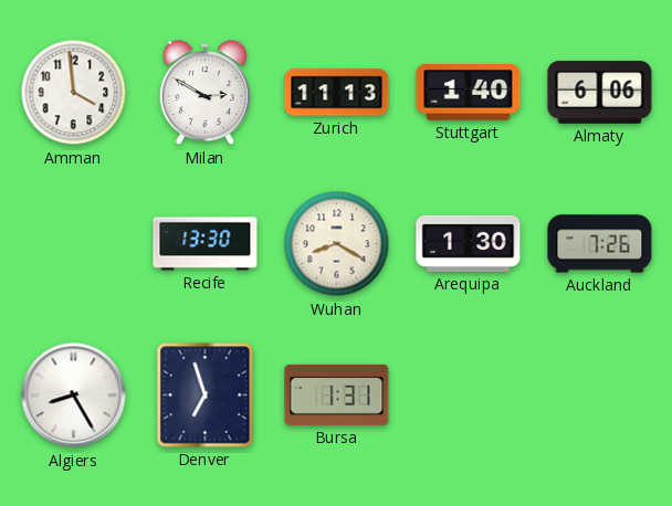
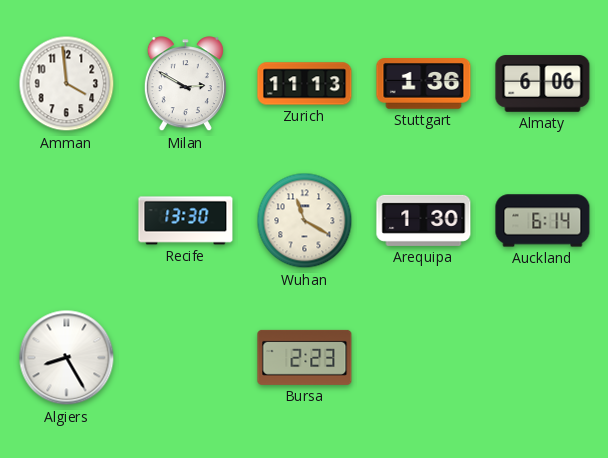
Stuttgart: 1:40 -> 1:36
Wuhan: 8:20 -> 11:20
Auckland: 7:26 -> 6:14
Denver: 6:57 -> none
Bursa: 1:31 -> 2:23
